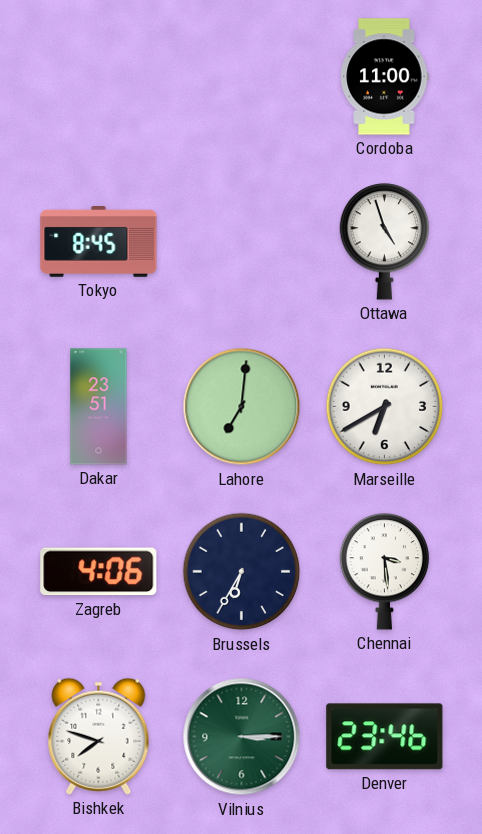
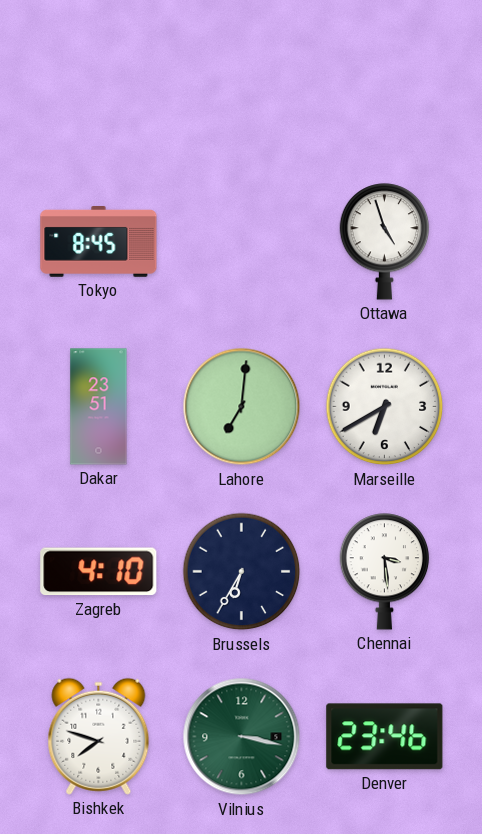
Cordoba: 11:00 -> none
Zagreb: 4:06 -> 4:10
Vilnius: 3:15 -> 3:17
